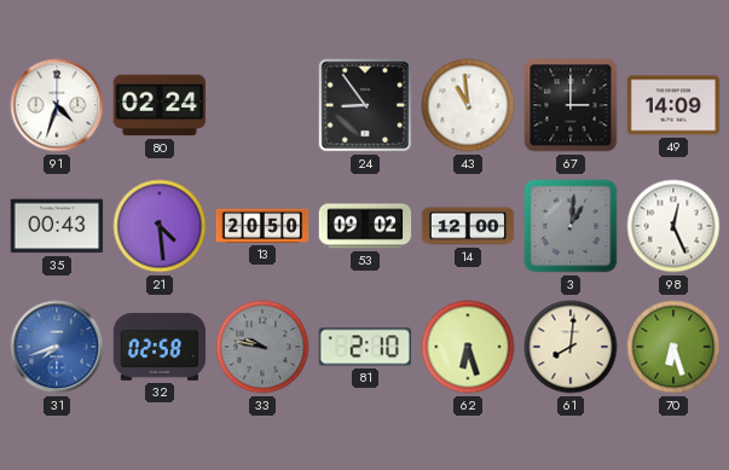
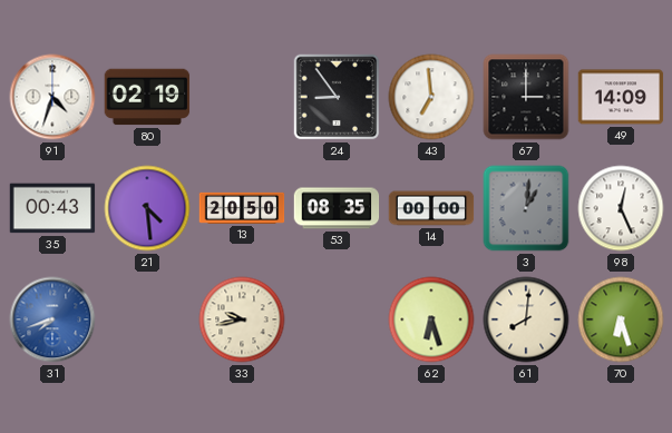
80: 02:24 -> 02:19
43: 10:59 -> 6:59
53: 09:02 -> 08:35
14: 12:00 -> 00:00
32: 02:58 -> none
33: 9:47 -> 9:43
33 dial: grey -> cream
81: 2:10 -> none
